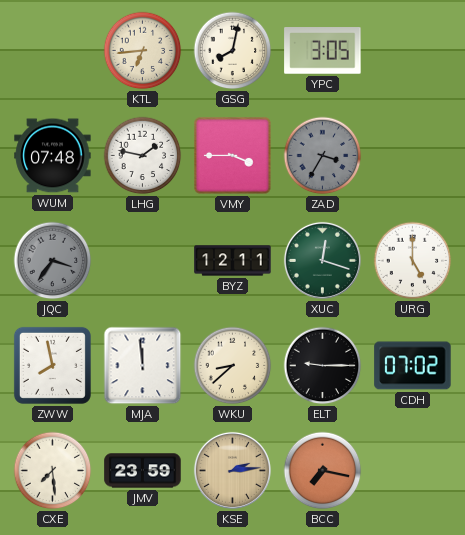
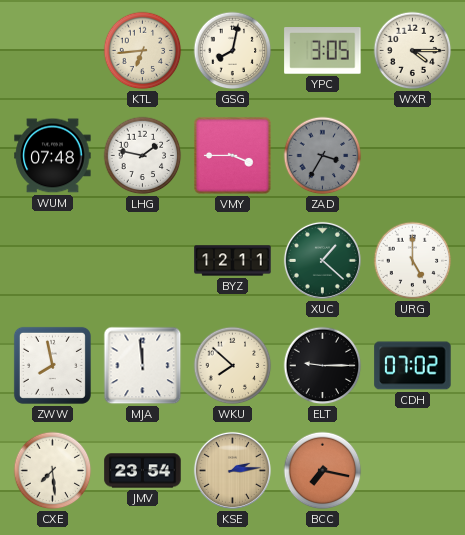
WXR: none -> 4:15
JQC: 3:36 -> none
XUC: 12:18 -> 1:22
WKU: 8:38 -> 7:52
JMV: 23:59 -> 23:54
